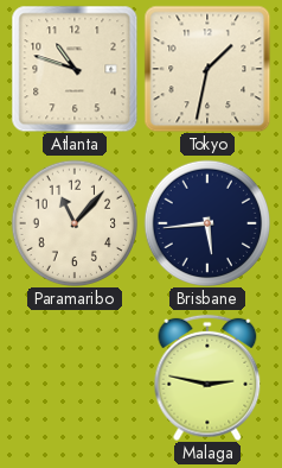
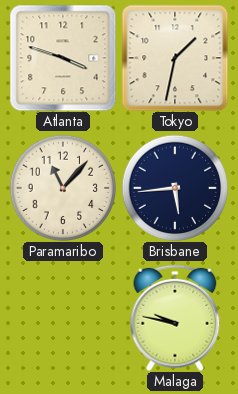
Atlanta: 10:48 -> 3:48
Malaga: 2:47 -> 9:47
